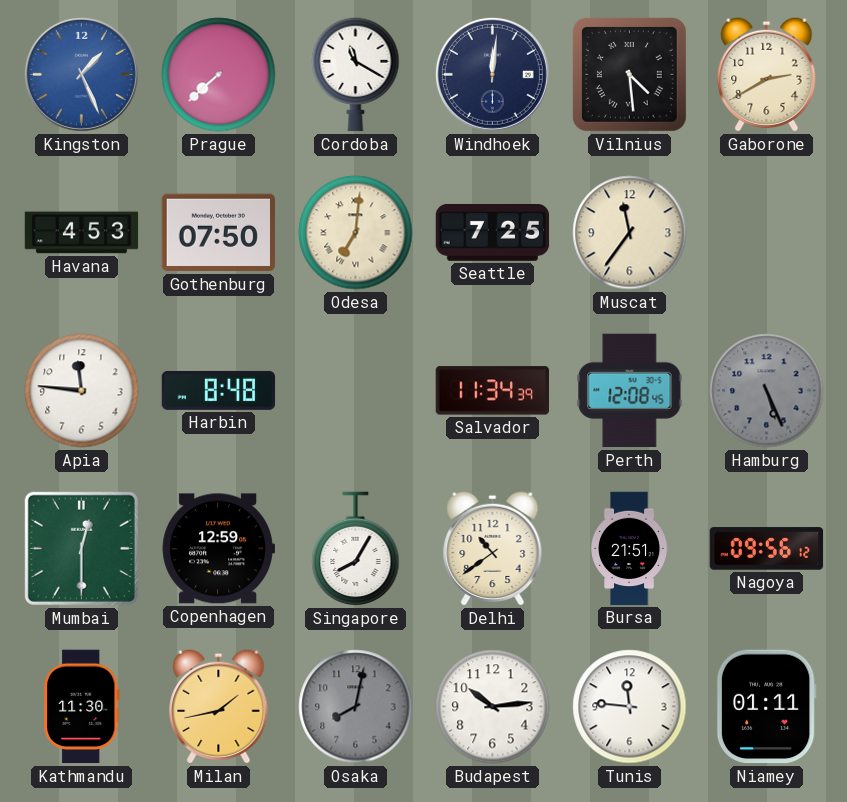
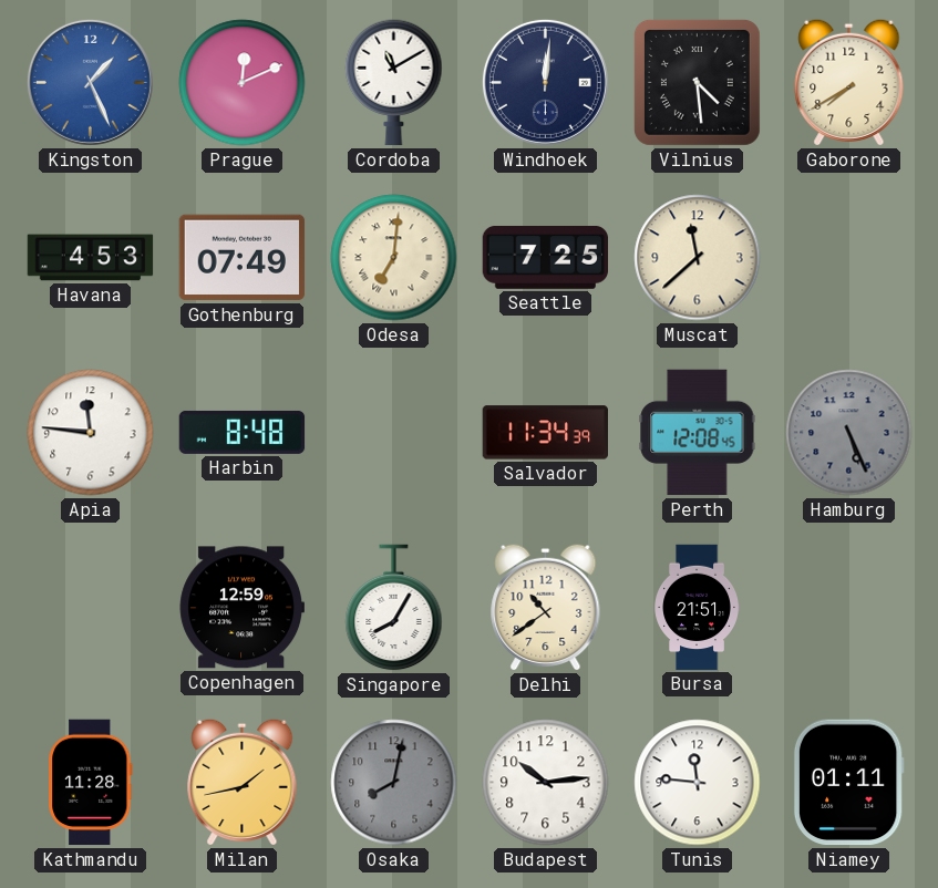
Prague: 7:38 -> 12:11
Cordoba: 11:20 -> 11:10
Gaborone: 2:40 -> 7:40
Gothenburg: 07:50 -> 07:49
Muscat: 11:36 -> 11:38
Mumbai: 12:30 -> none
Nagoya: 09:56 -> none
Kathmandu: 11:30 -> 11:28
